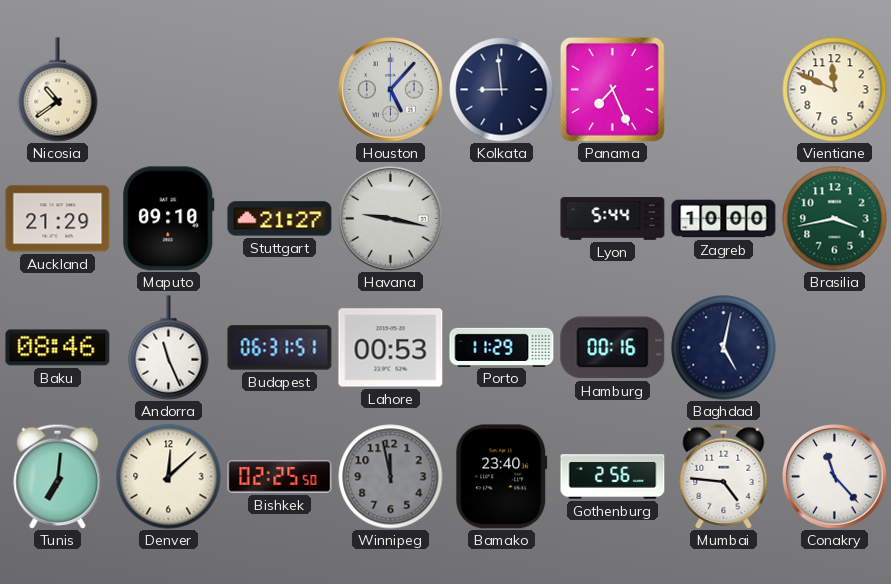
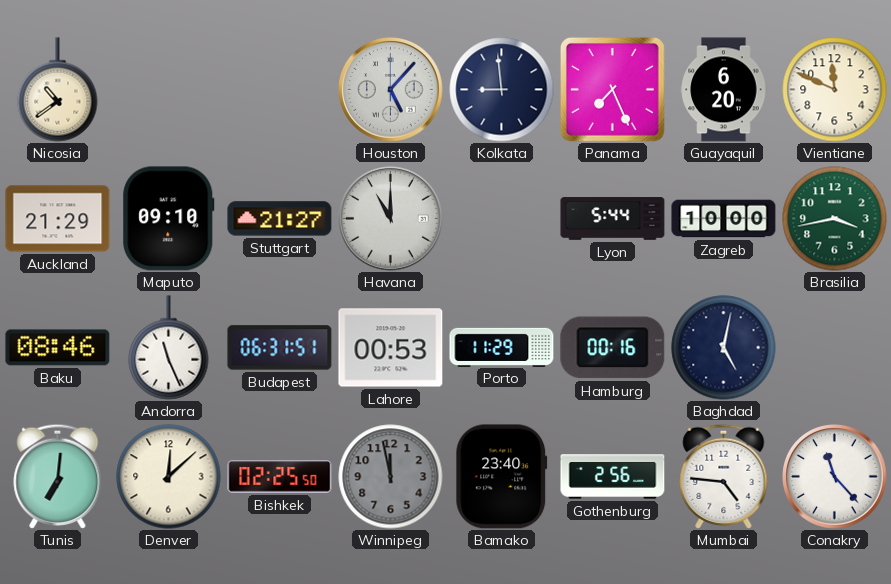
Guayaquil: none -> 6:20
Havana: 9:17 -> 11:00
